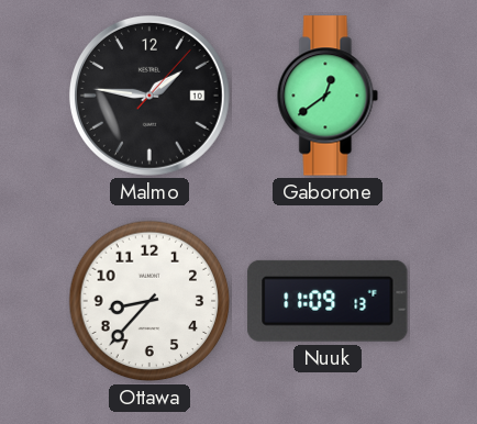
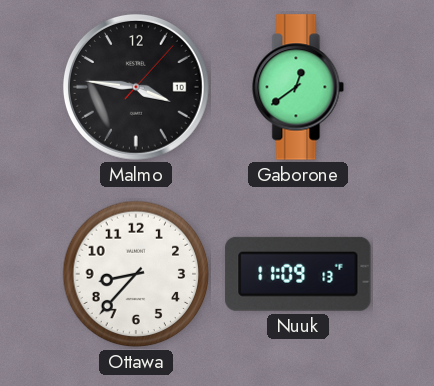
Malmo: 1:46 -> 3:46
